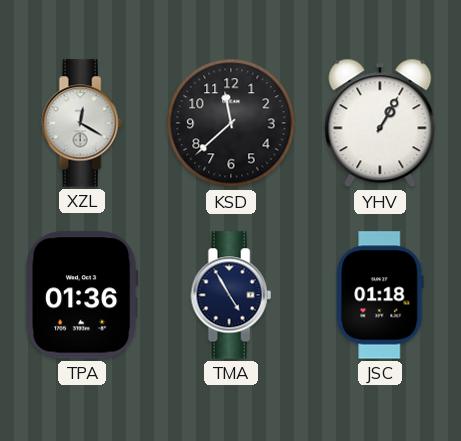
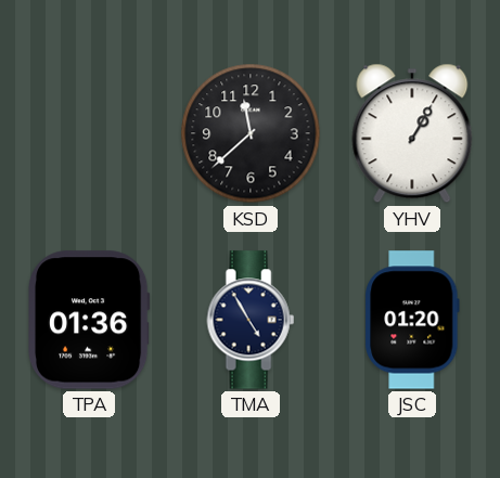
XZL: 12:20 -> none
JSC: 01:18 -> 01:20
